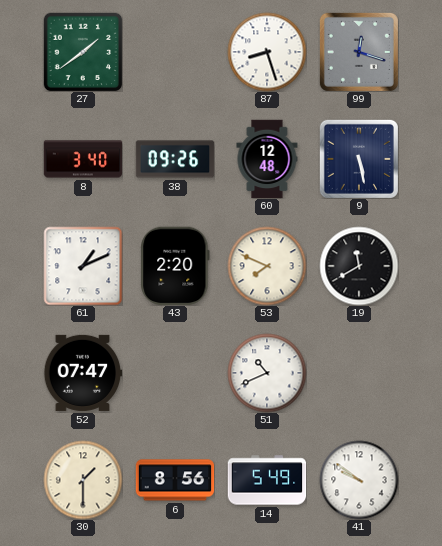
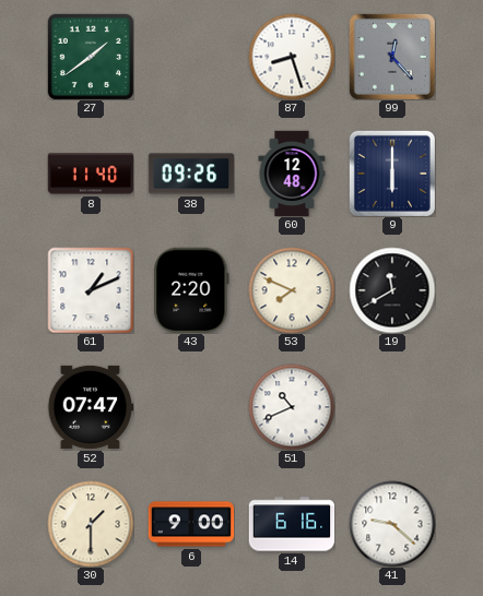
99: 12:18 -> 12:23
8: 3:40 -> 11:40
9: 5:28 -> 6:00
6: 8:56 -> 9:00
14: 5:49 -> 6:16
41: 9:51 -> 9:22
